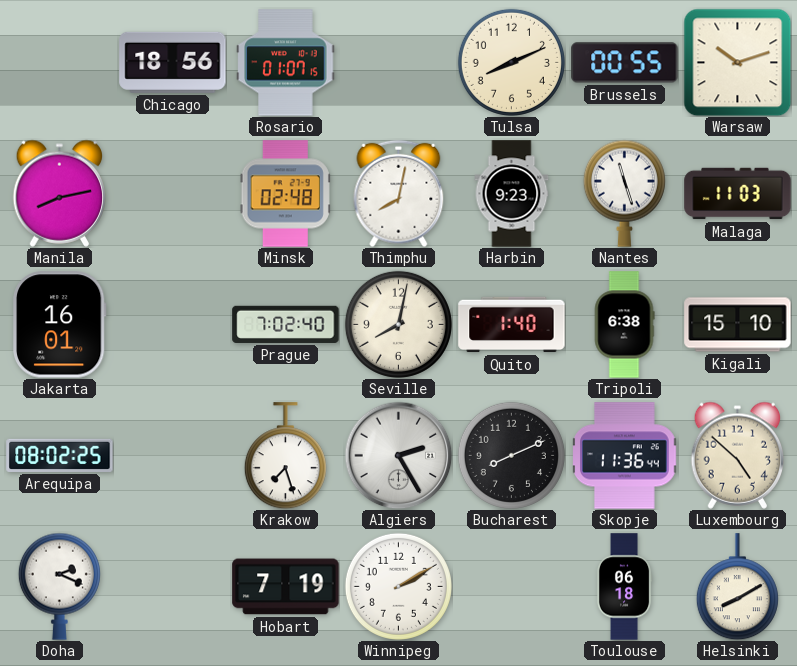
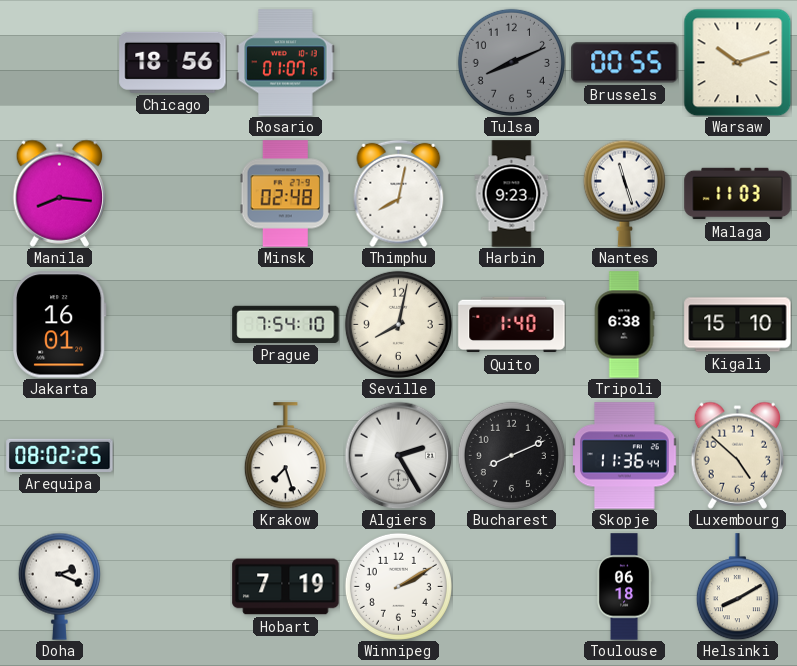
Tulsa dial: cream -> grey
Manila: 8:13 -> 8:16
Prague: 7:02 -> 7:54
